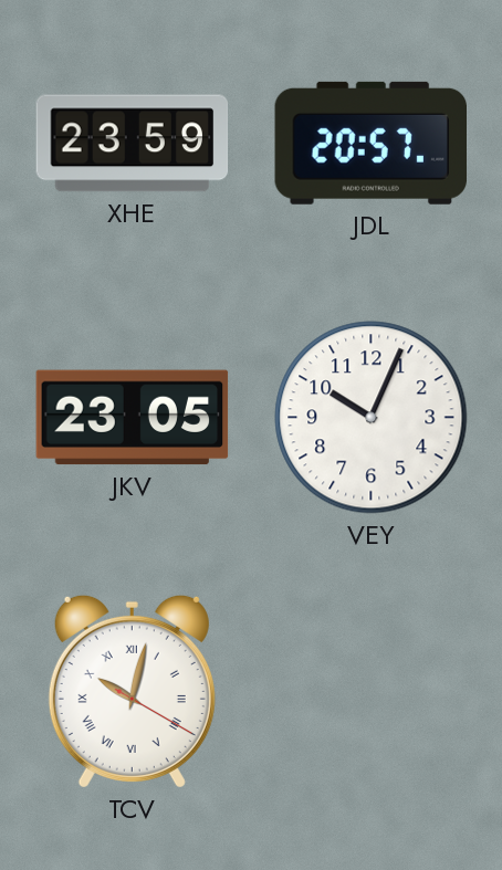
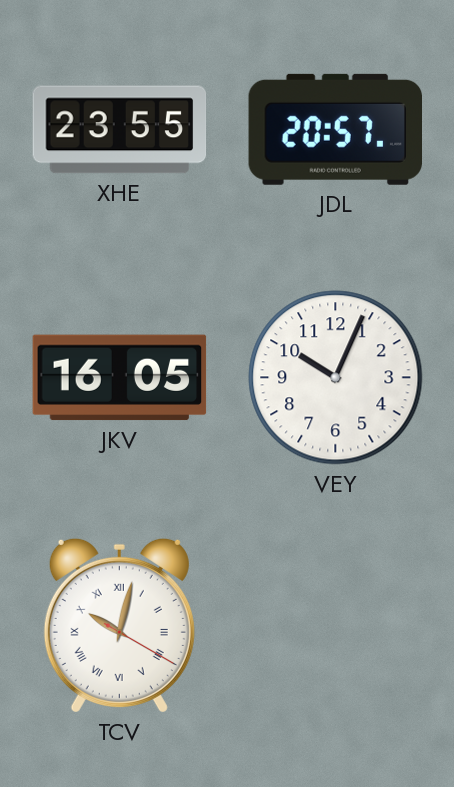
XHE: 23:59 -> 23:55
JKV: 23:05 -> 16:05
